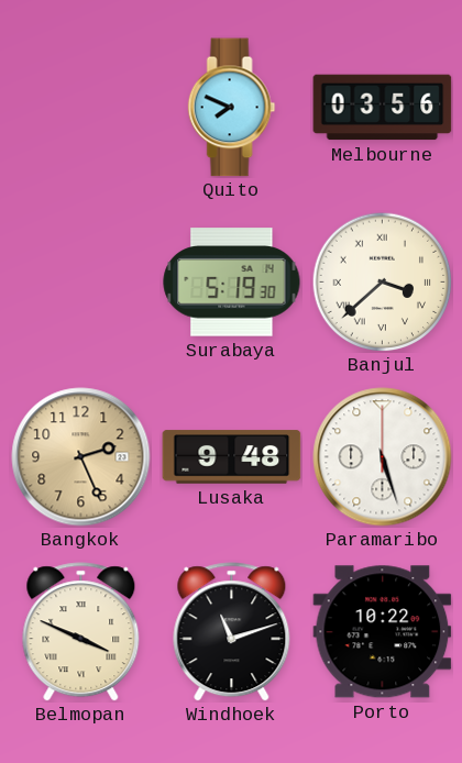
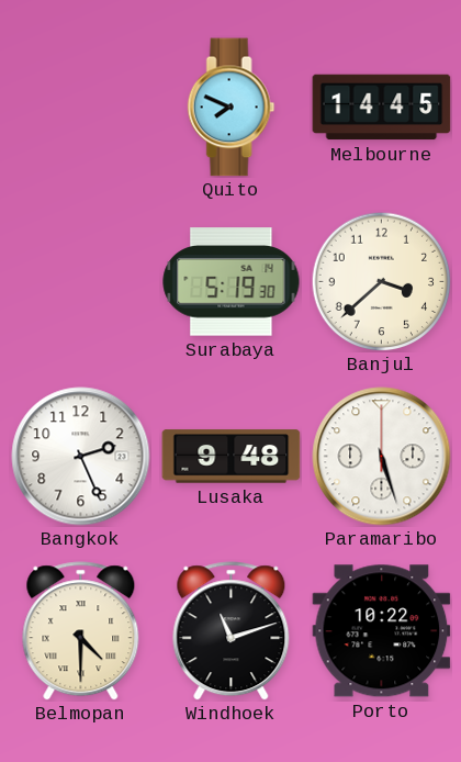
Melbourne: 03:56 -> 14:45
Banjul numerals: Roman -> Arabic
Bangkok dial: champagne -> white
Belmopan: 3:49 -> 4:30
